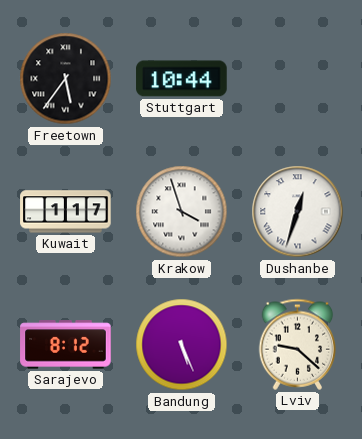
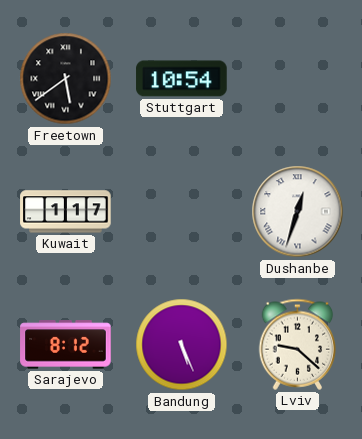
Freetown: 5:36 -> 5:39
Stuttgart: 10:44 -> 10:54
Krakow: 3:57 -> none
